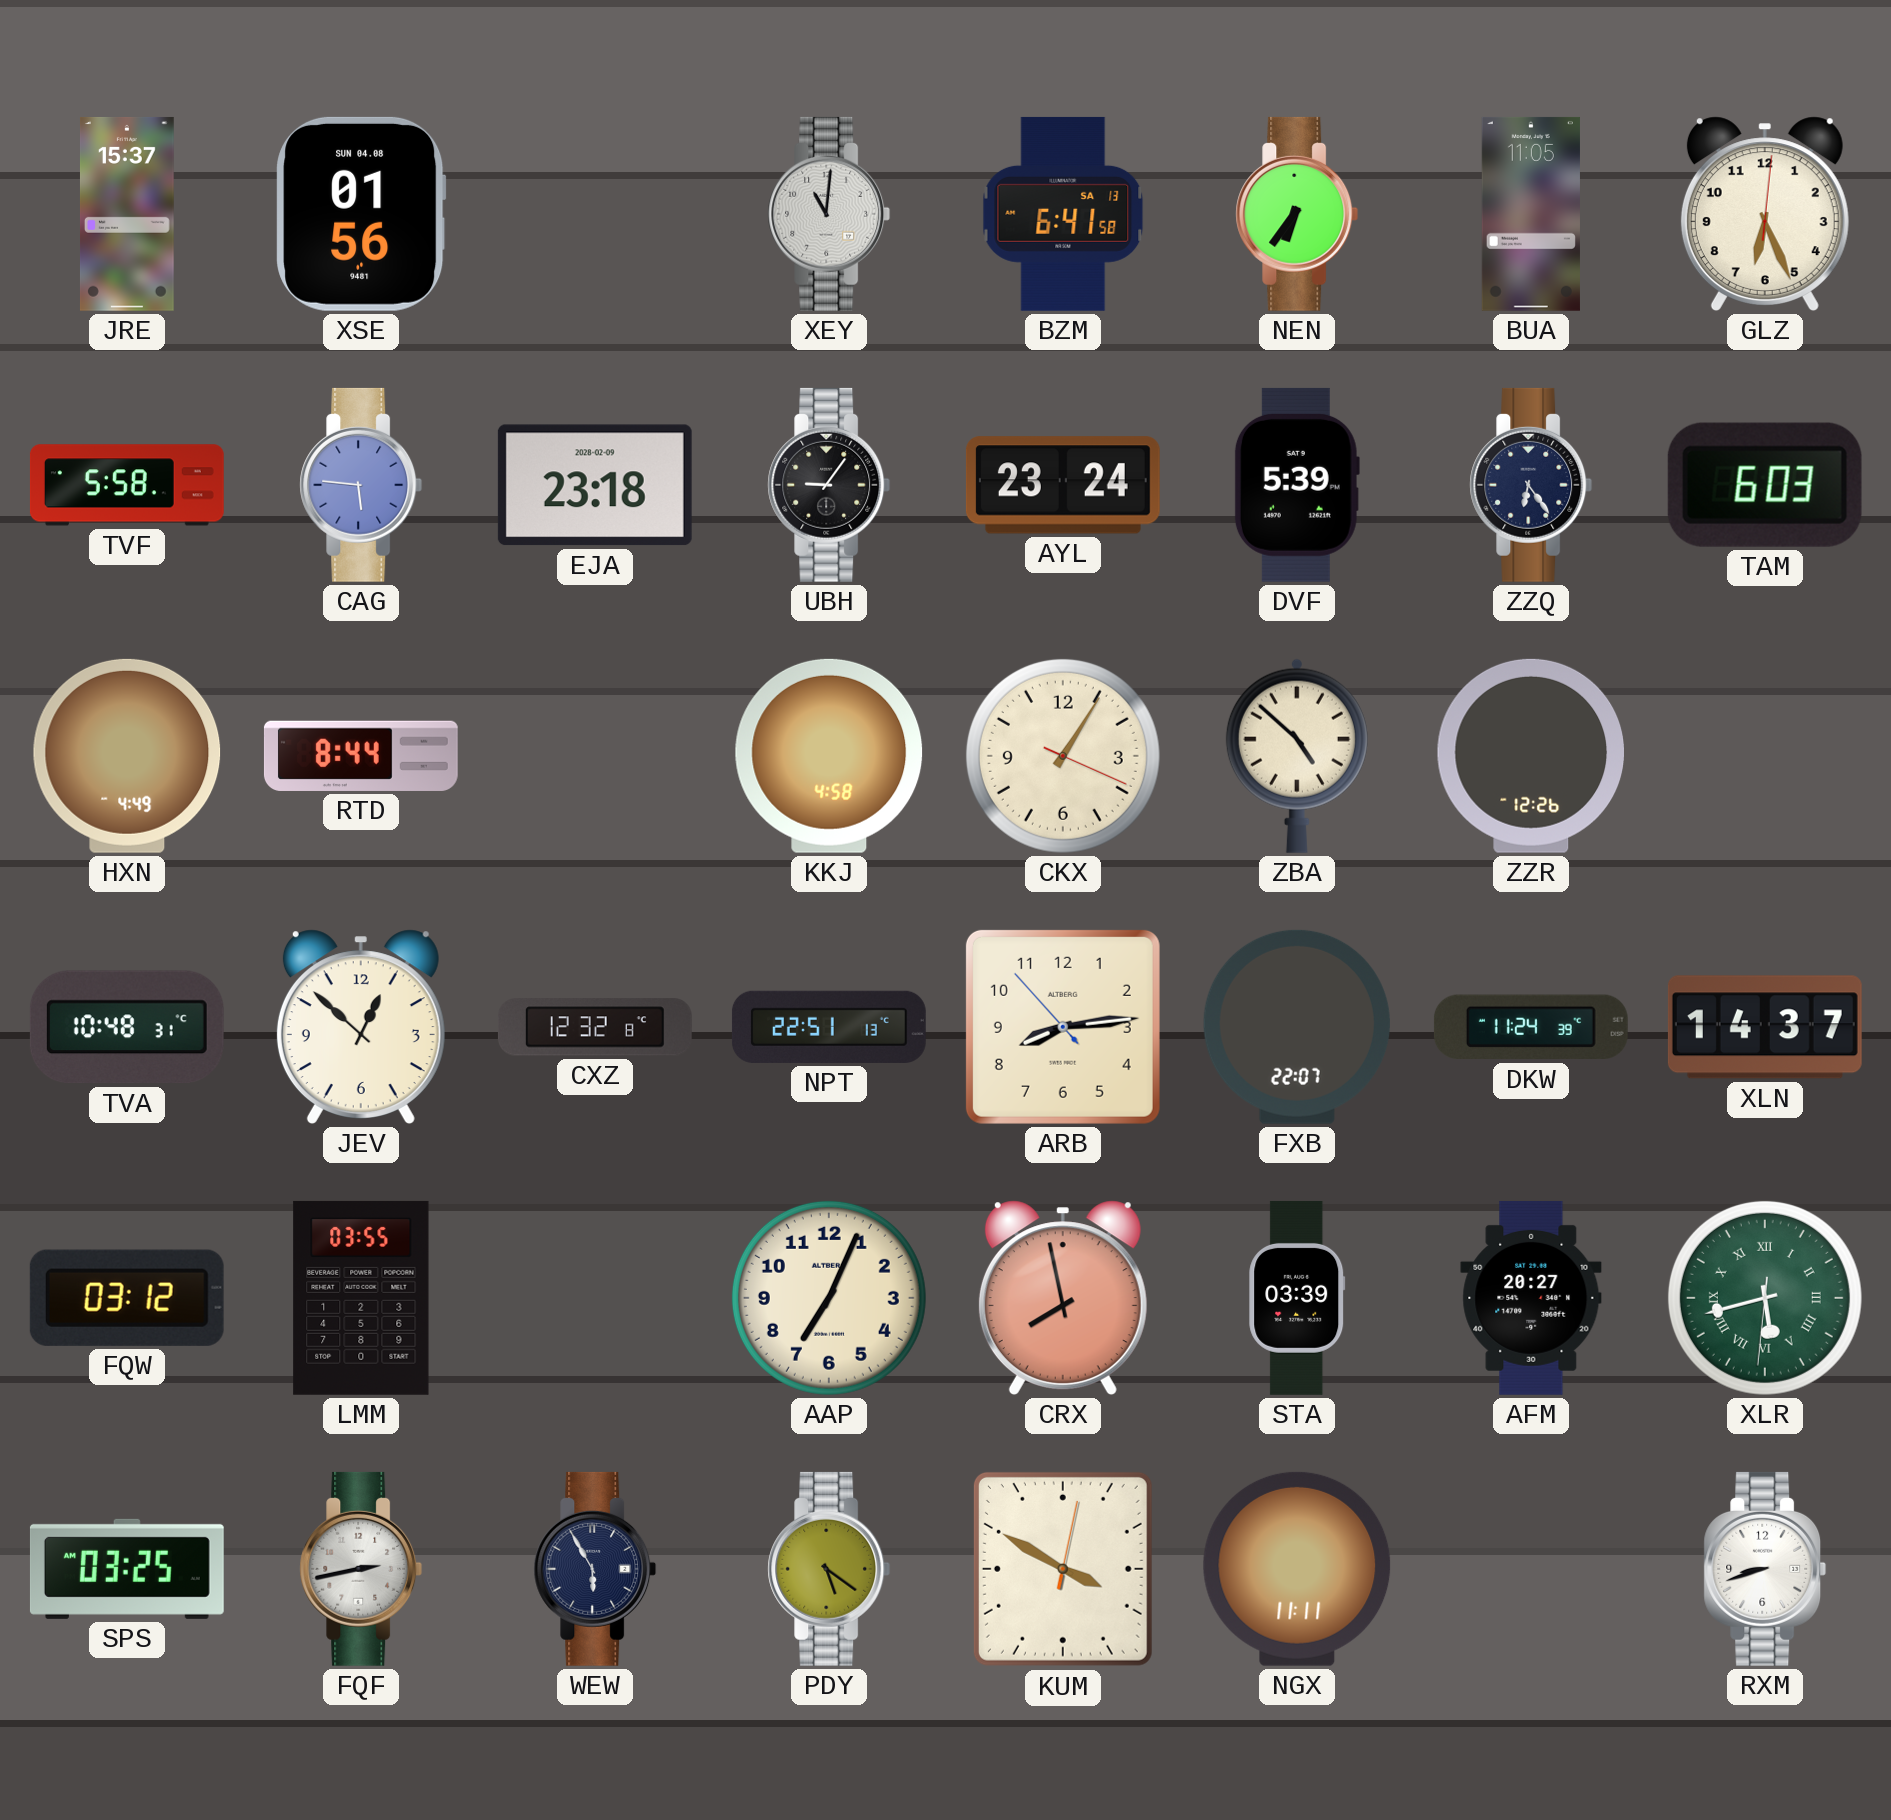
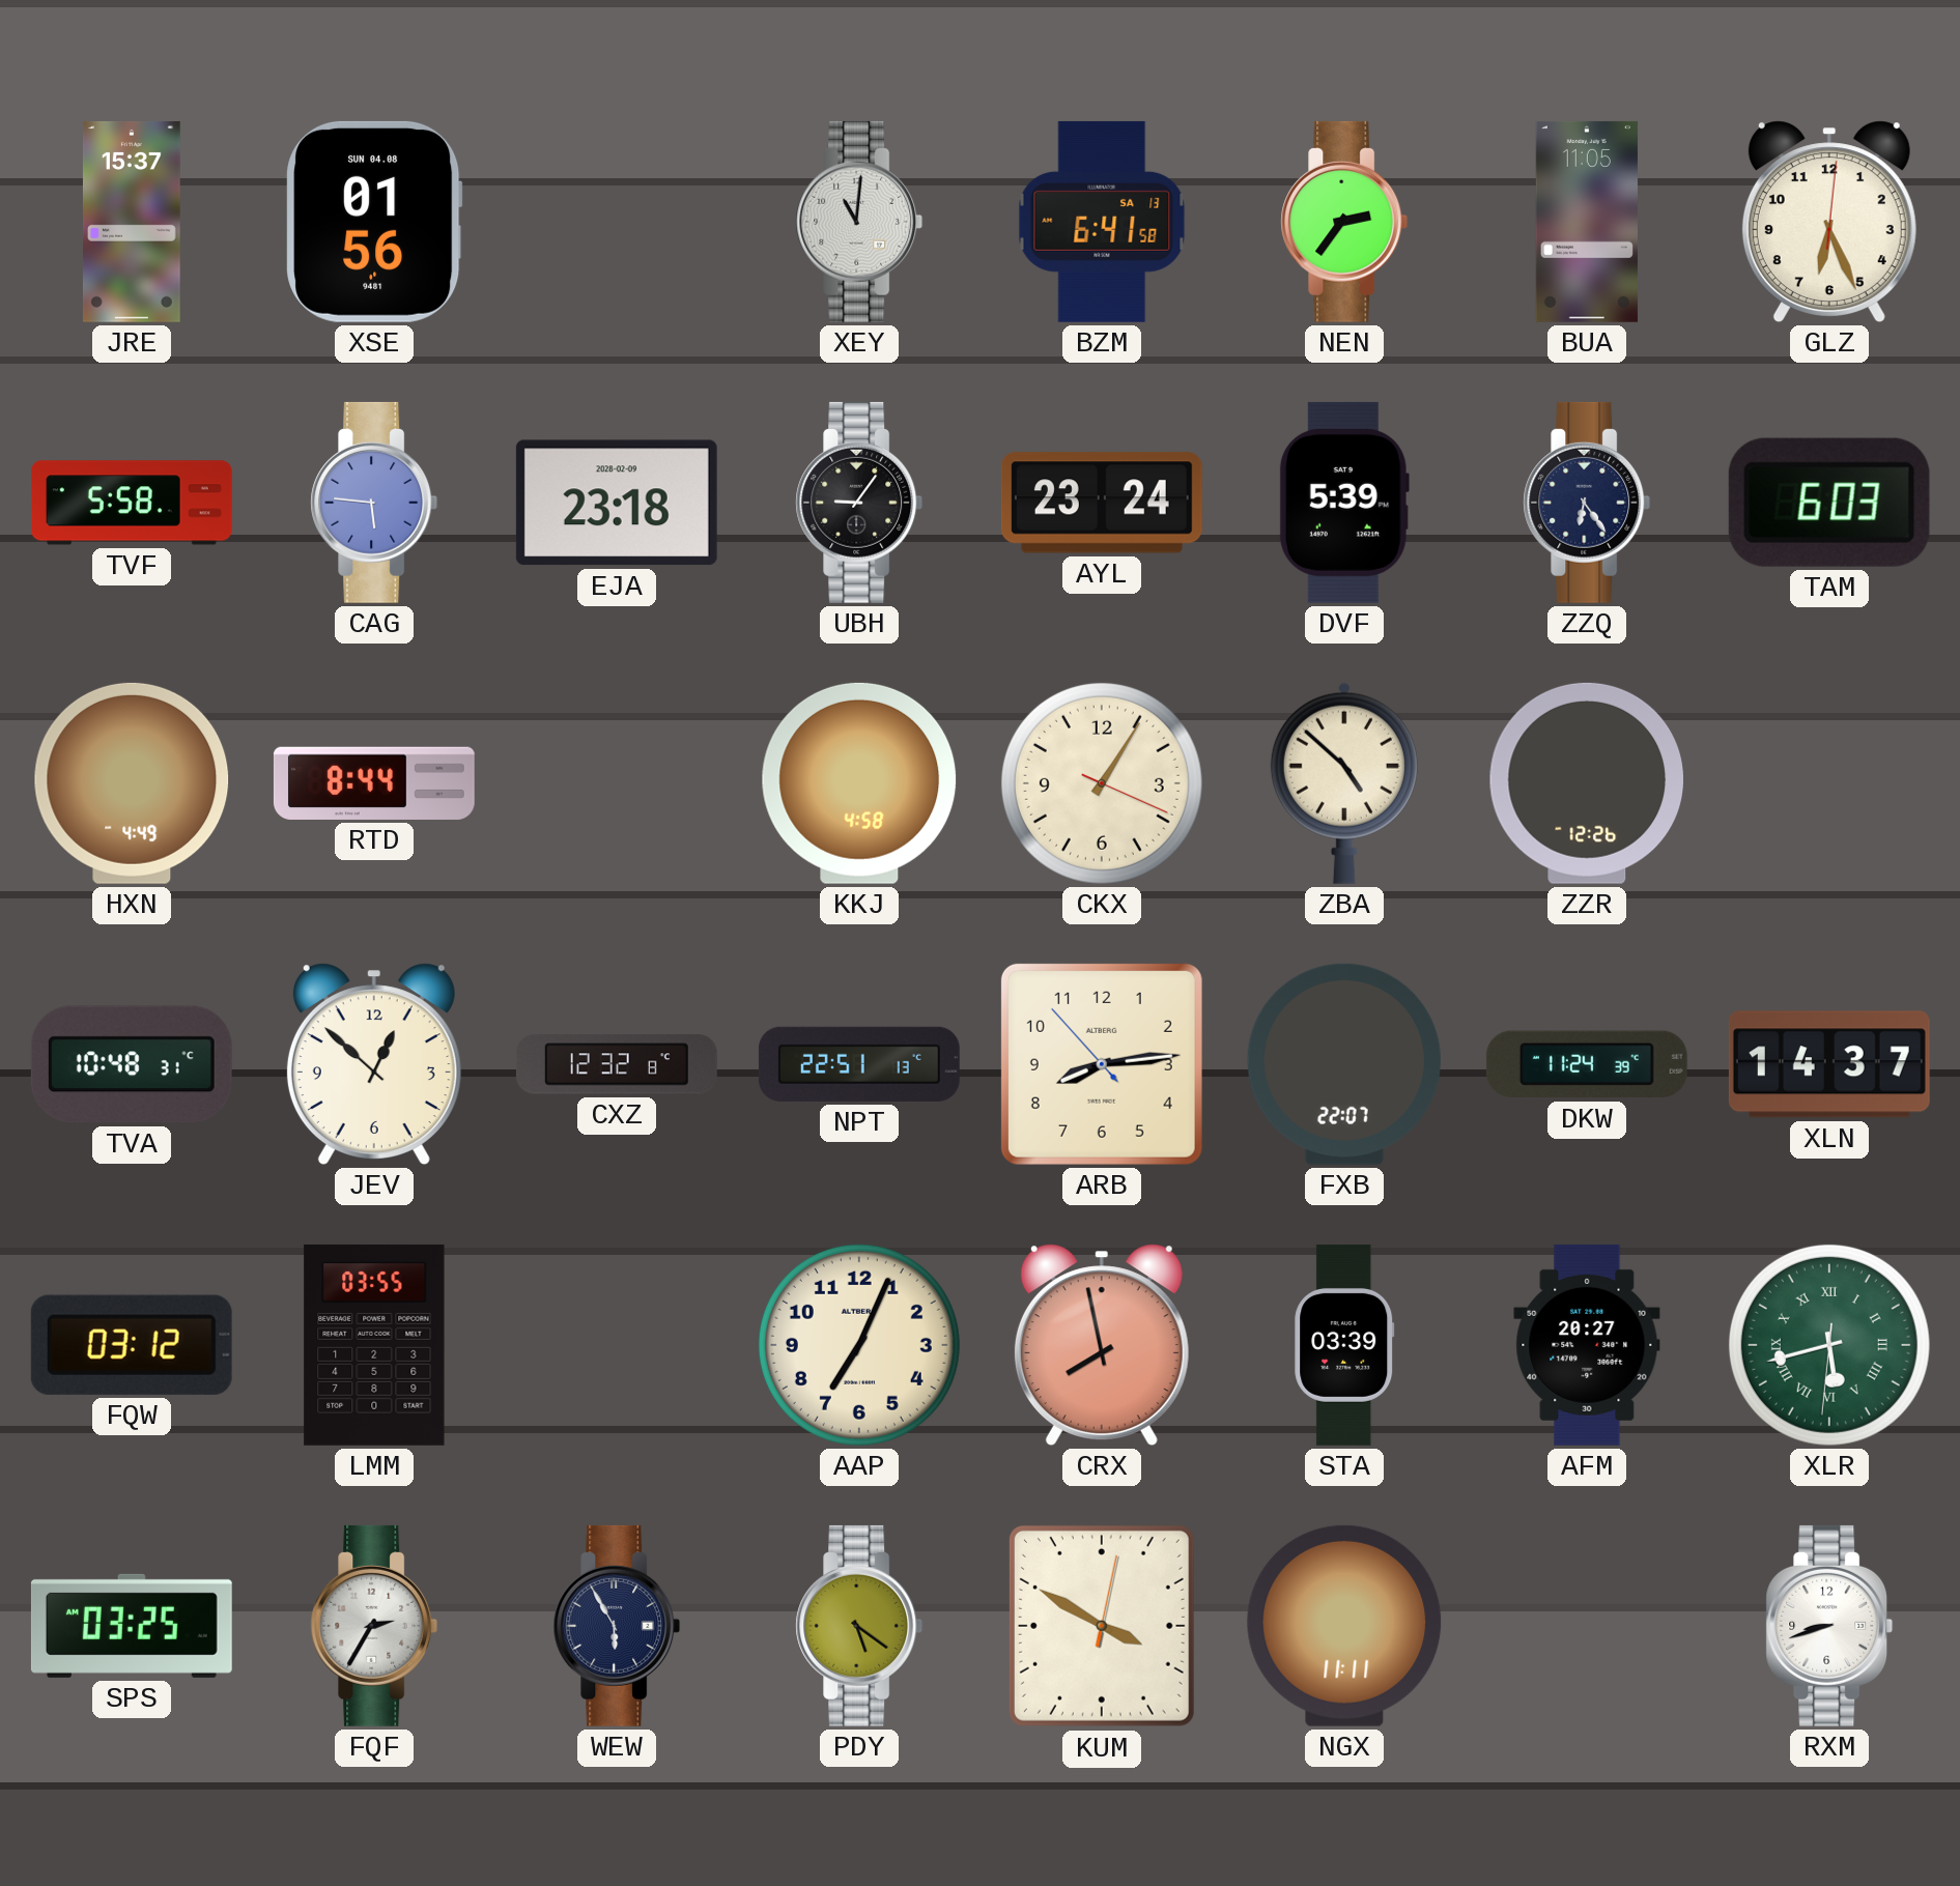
NEN: 6:36 -> 2:36
FQF: 2:43 -> 2:35
